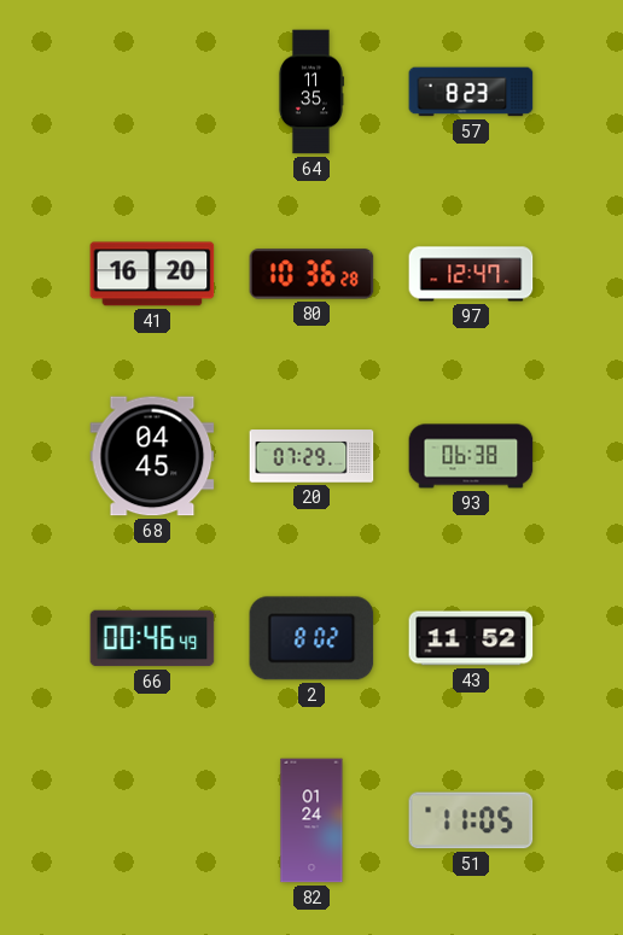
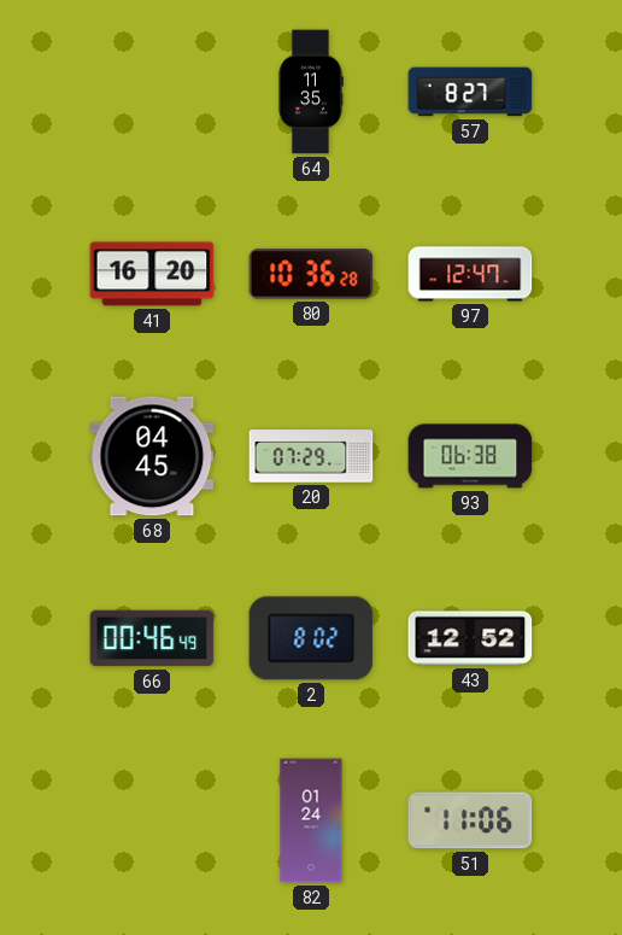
57: 8:23 -> 8:27
43: 11:52 -> 12:52
51: 11:05 -> 11:06
